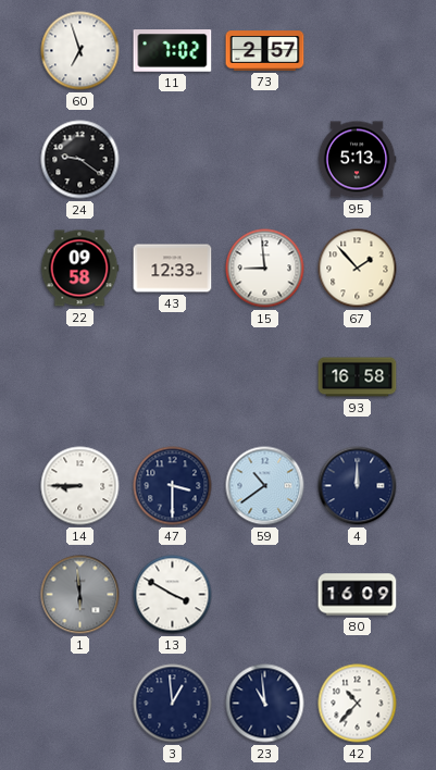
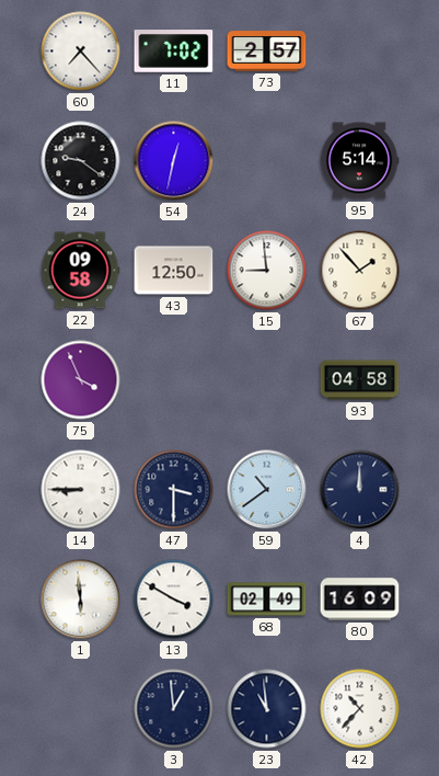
60: 6:57 -> 7:23
54: none -> 12:32
95: 5:13 -> 5:14
43: 12:33 -> 12:50
75: none -> 3:56
93: 16:58 -> 04:58
1 dial: grey -> white
68: none -> 02:49
